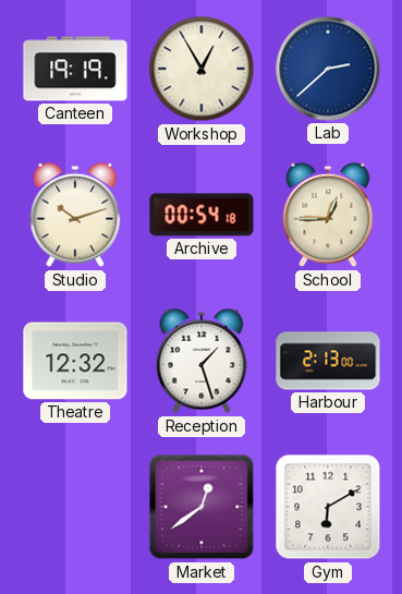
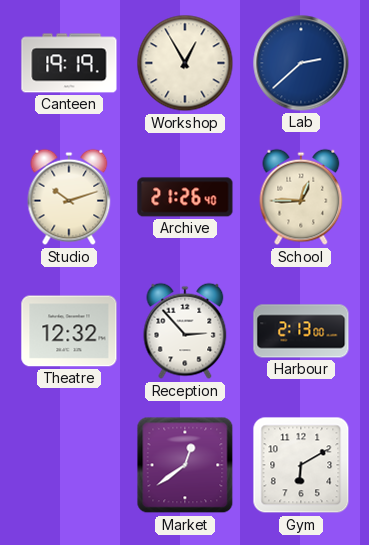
Archive: 00:54 -> 21:26
Reception: 1:27 -> 2:53
